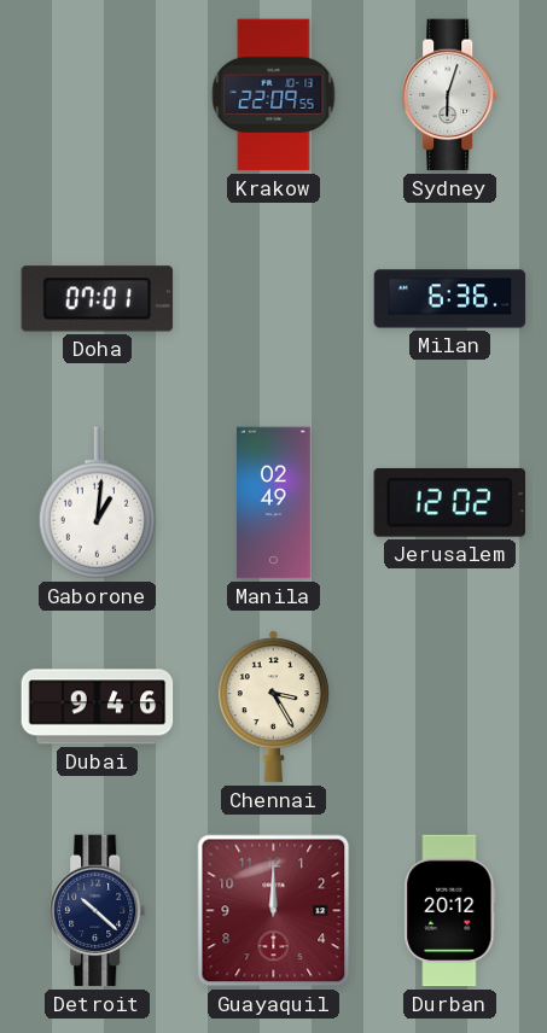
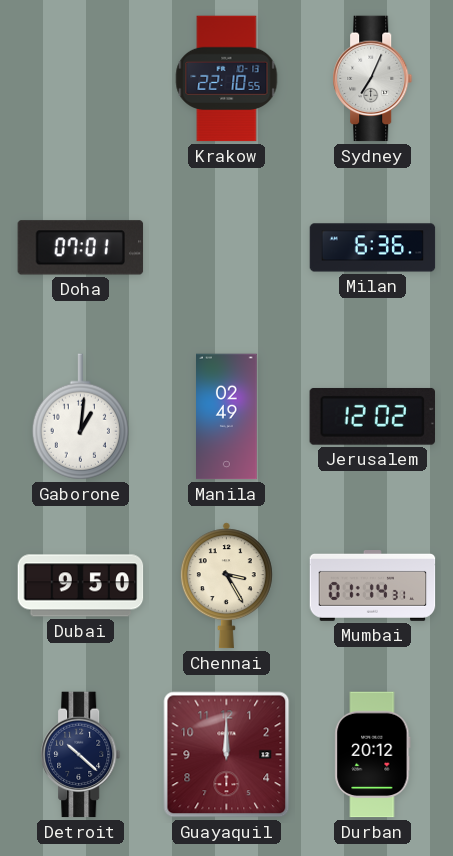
Krakow: 22:09 -> 22:10
Sydney: 6:03 -> 7:04
Dubai: 9:46 -> 9:50
Mumbai: none -> 01:14
